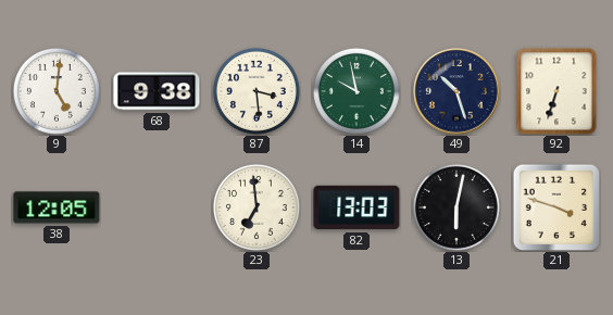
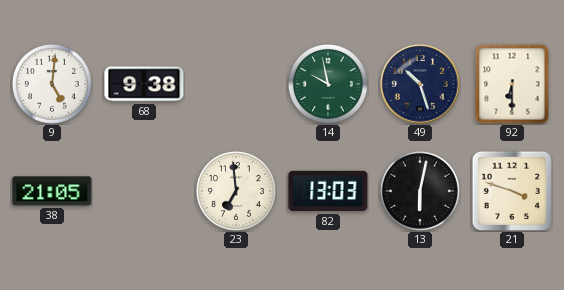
87: 3:29 -> none
92: 6:33 -> 6:30
38: 12:05 -> 21:05
